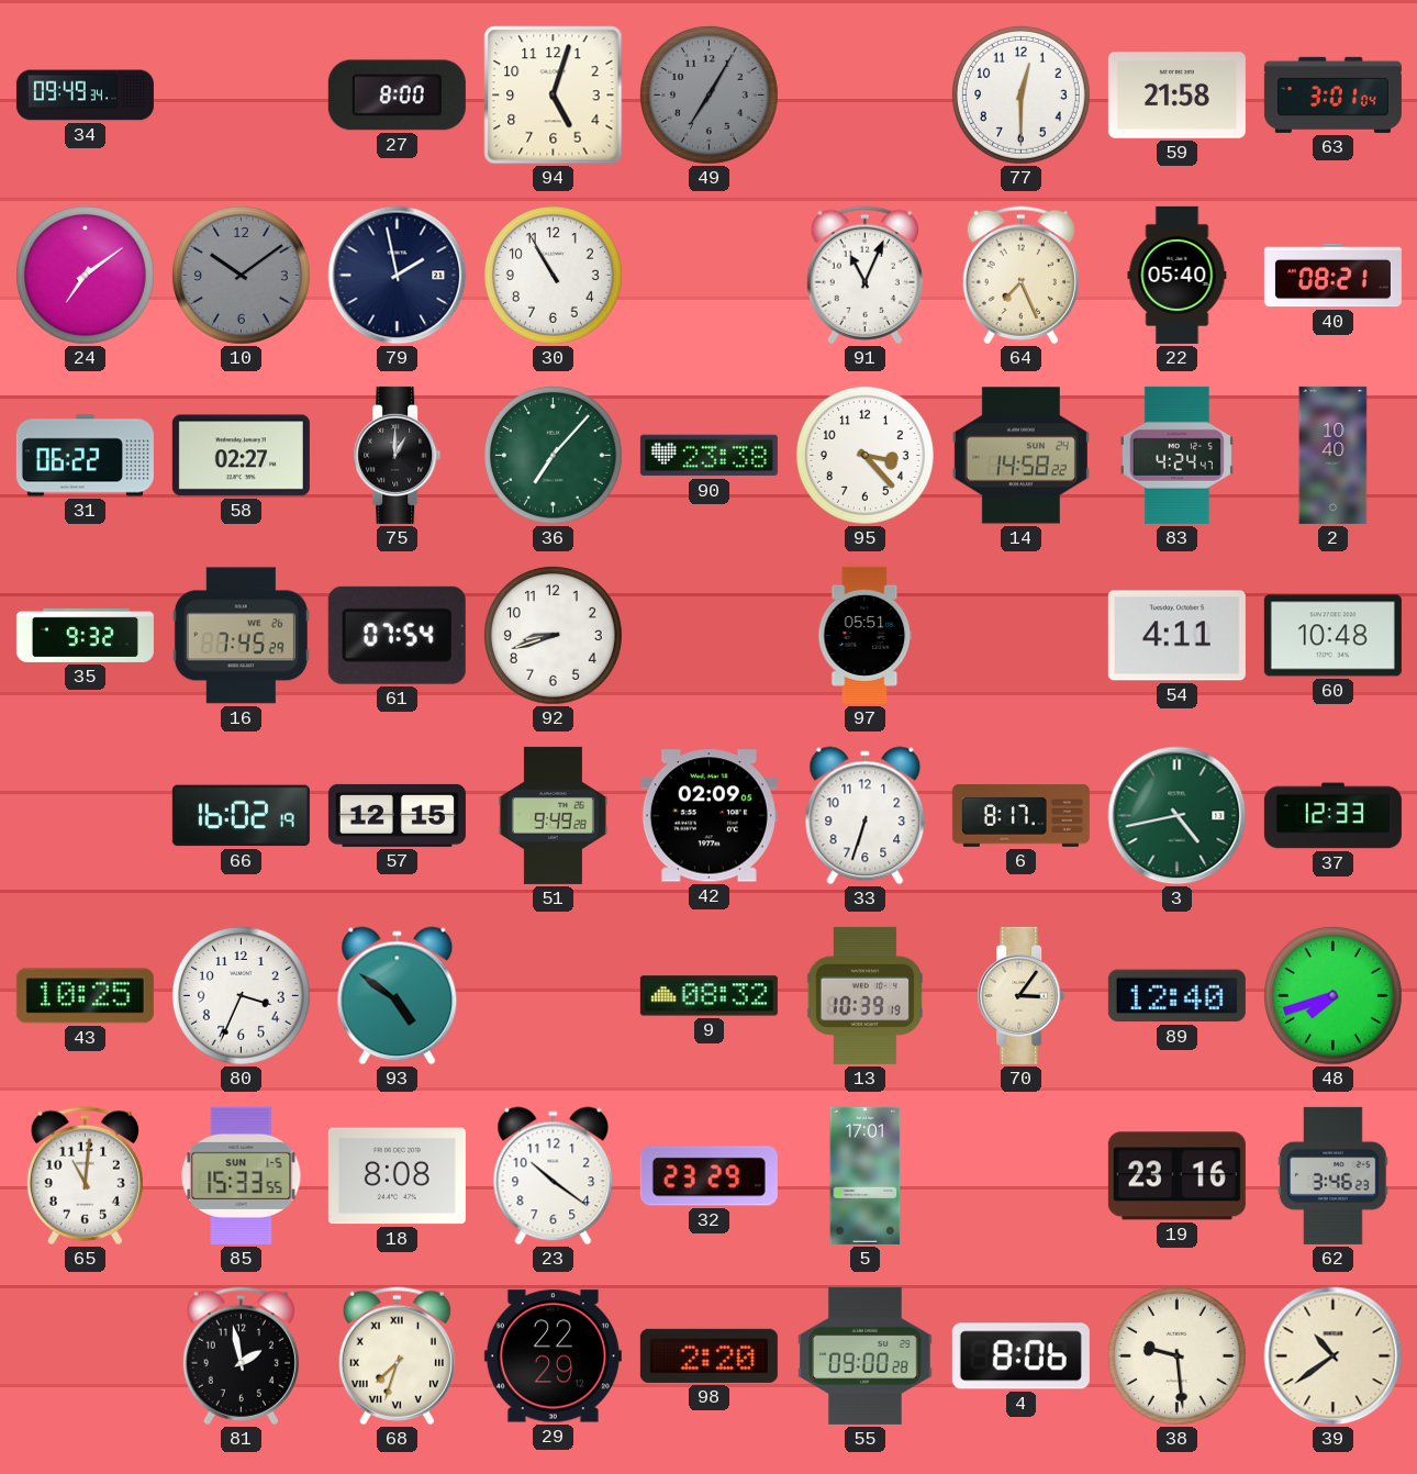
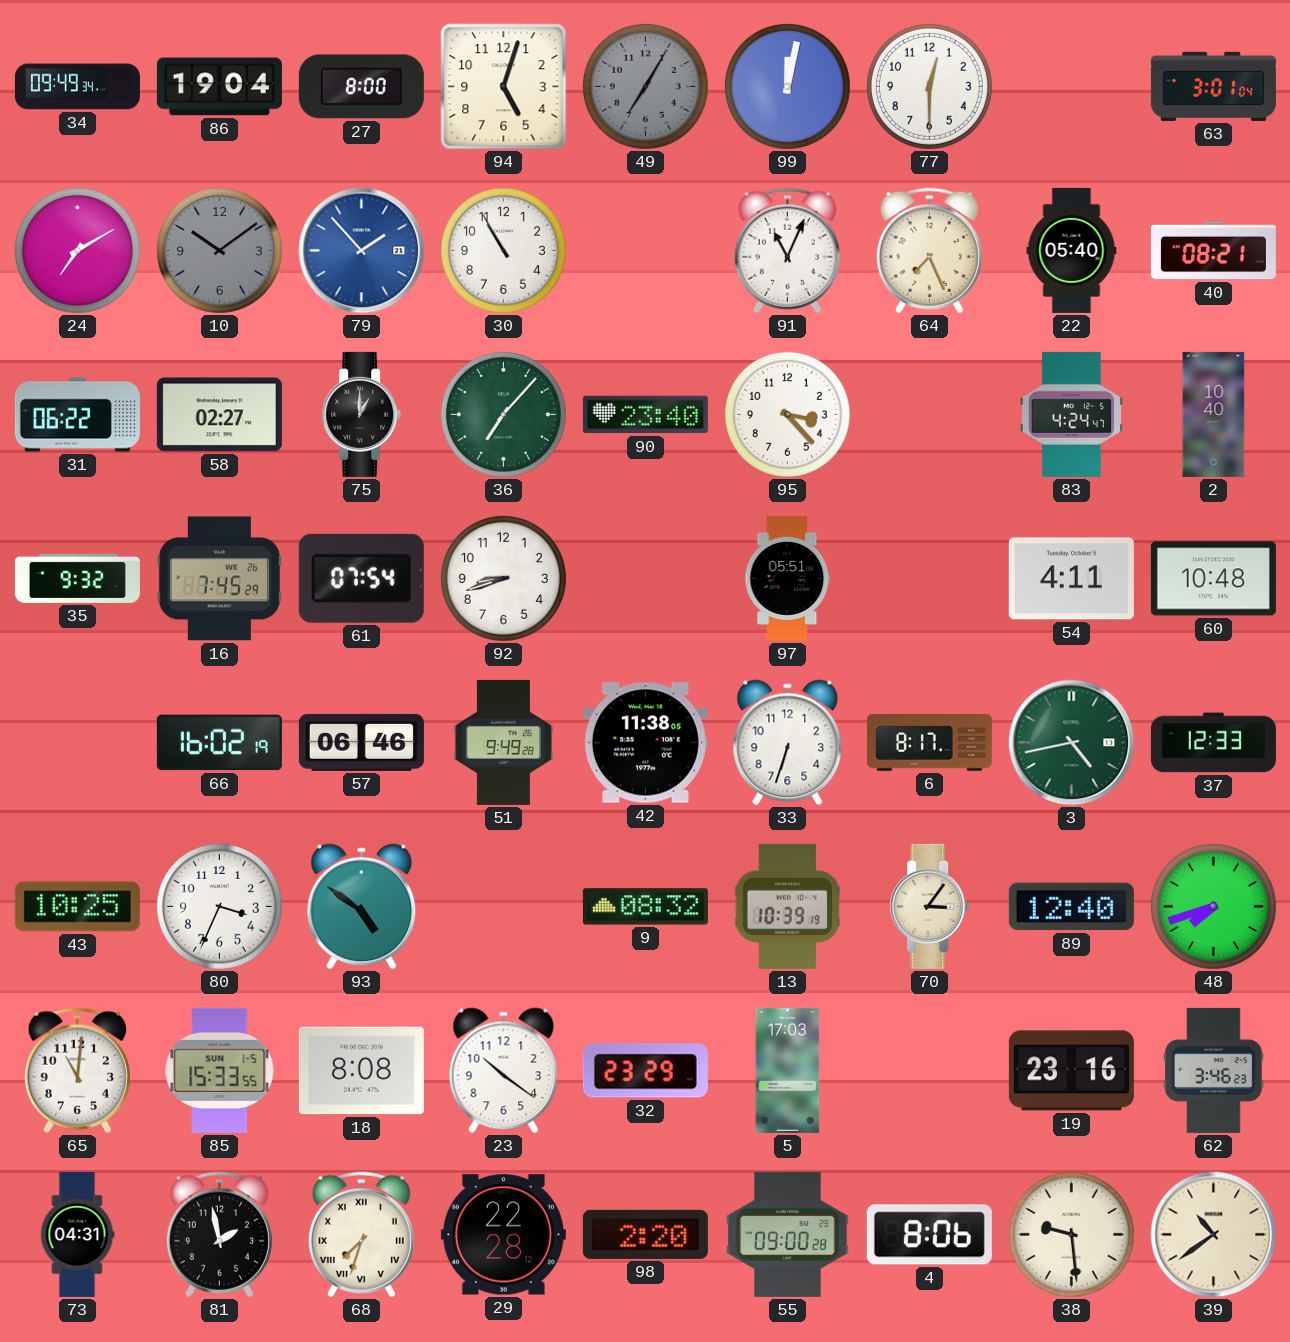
86: none -> 19:04
99: none -> 12:02
59: 21:58 -> none
24: 7:09 -> 7:10
79: 1:58 -> 1:53
79 dial: navy -> blue
90: 23:38 -> 23:40
14: 14:58 -> none
57: 12:15 -> 06:46
42: 02:09 -> 11:38
5: 17:01 -> 17:03
73: none -> 04:31
29: 22:29 -> 22:28
